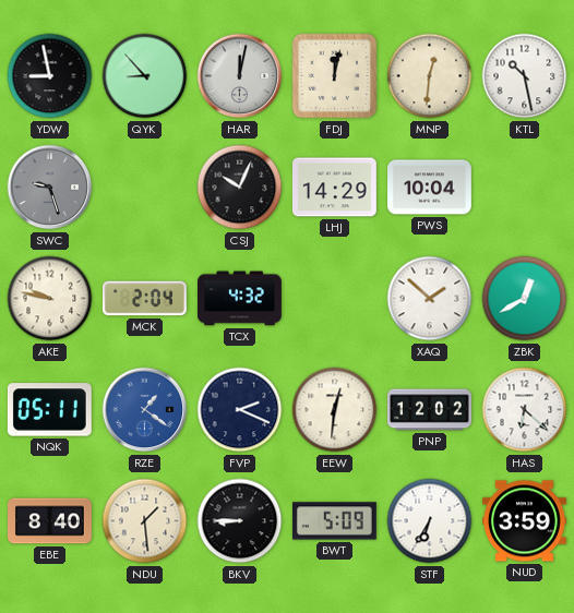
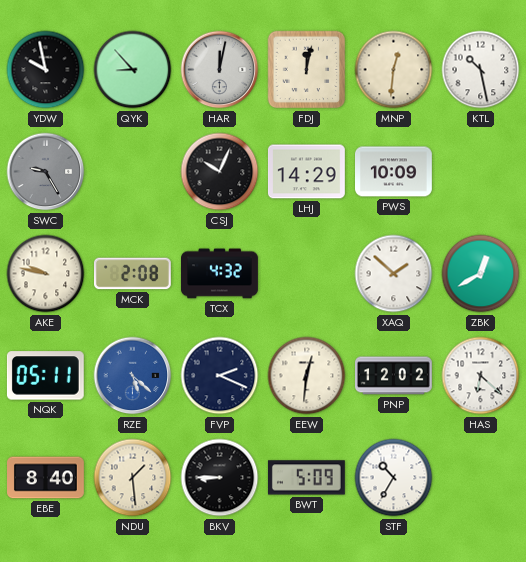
YDW: 8:58 -> 9:58
SWC: 9:27 -> 9:25
PWS: 10:04 -> 10:09
MCK: 2:04 -> 2:08
RZE: 1:21 -> 5:22
STF: 6:35 -> 10:35
NUD: 3:59 -> none
